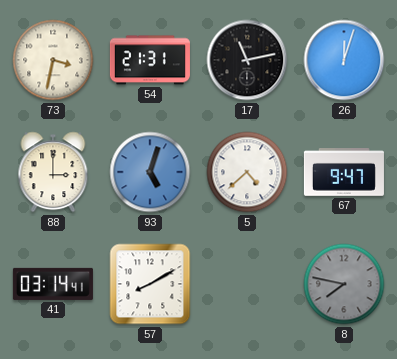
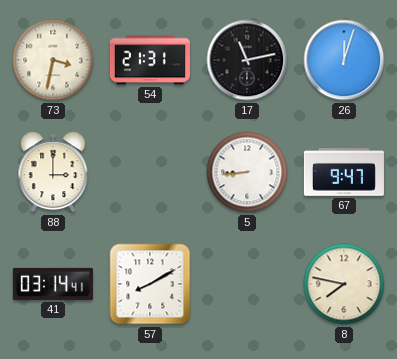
93: 5:03 -> none
5: 4:38 -> 8:44
8 dial: grey -> cream
